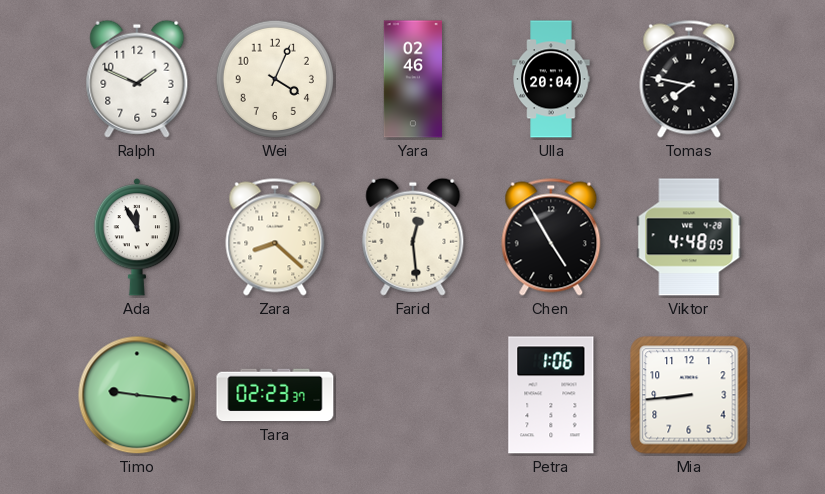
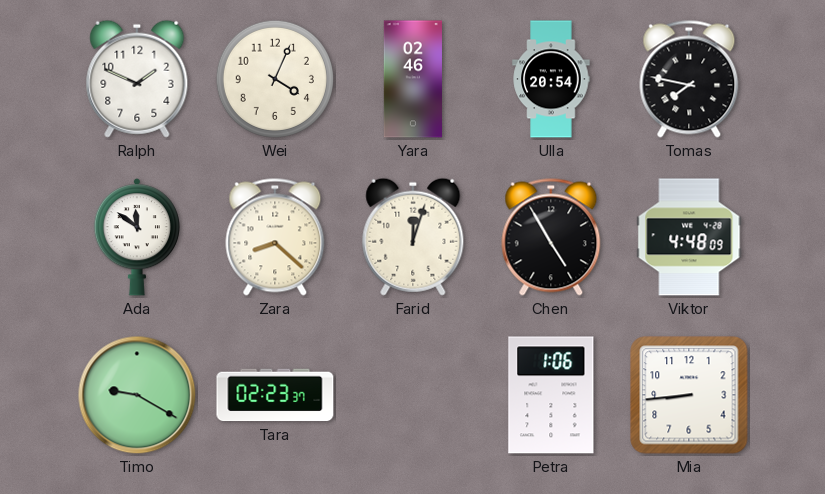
Ulla: 20:04 -> 20:54
Ada: 11:55 -> 11:51
Farid: 12:29 -> 12:03
Timo: 9:16 -> 9:20
